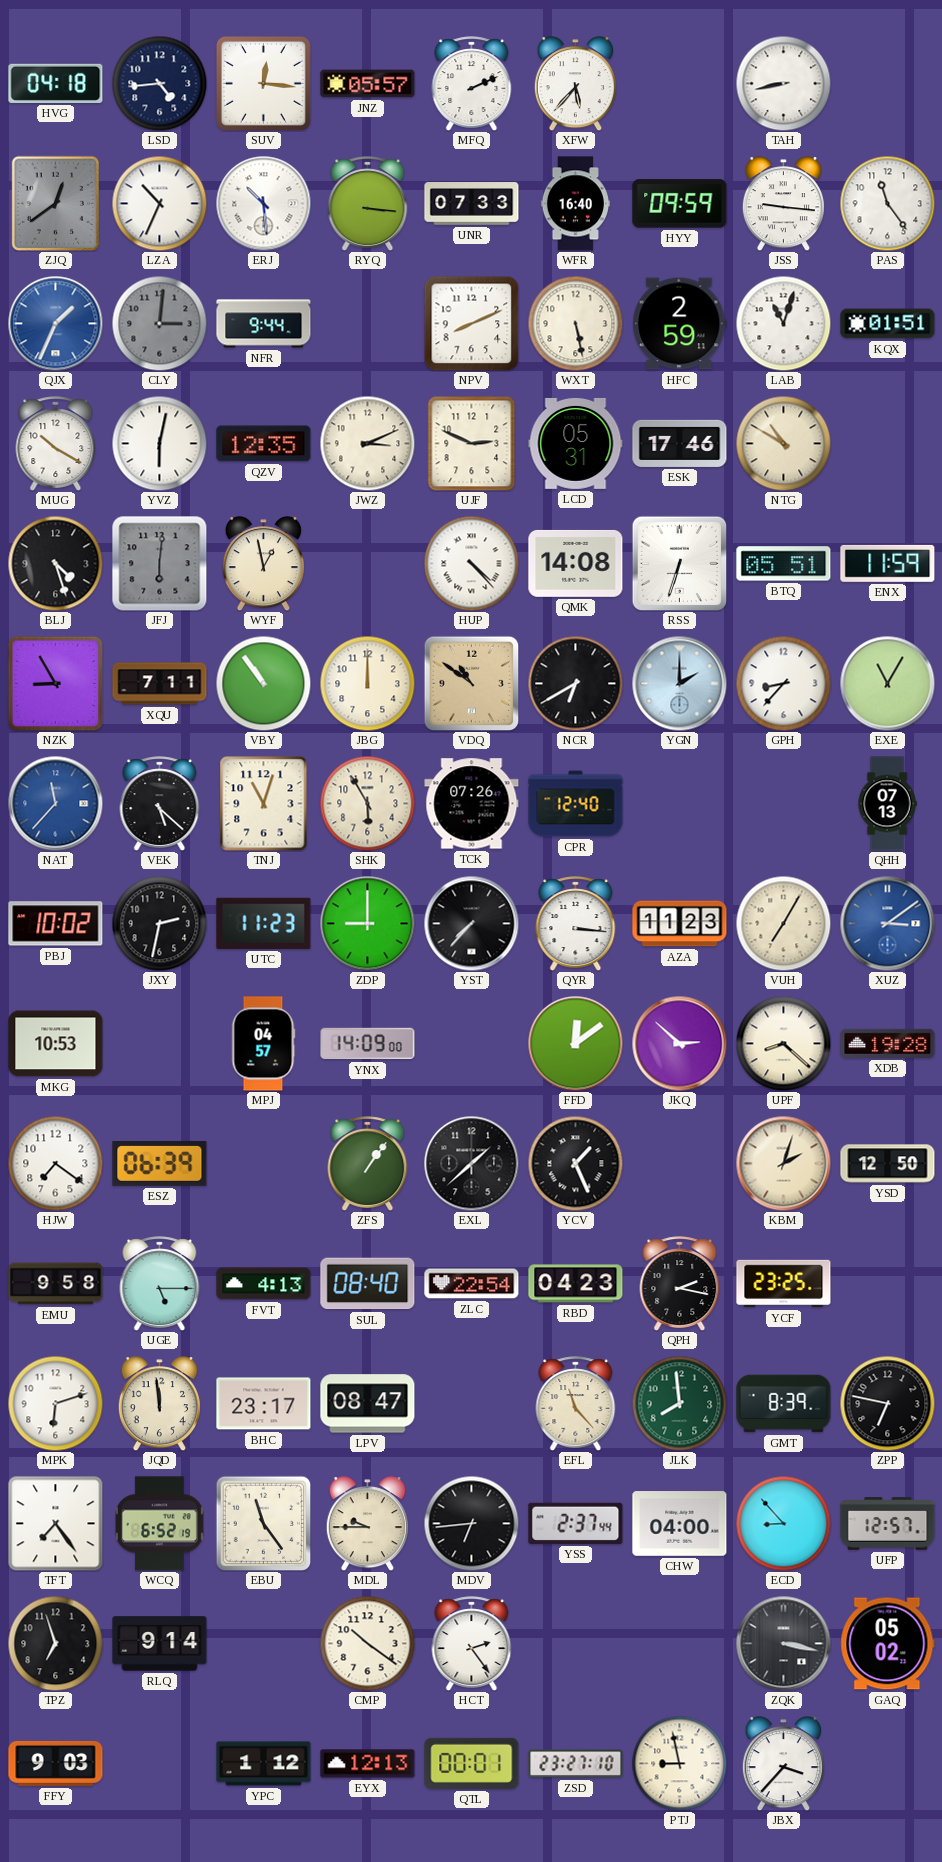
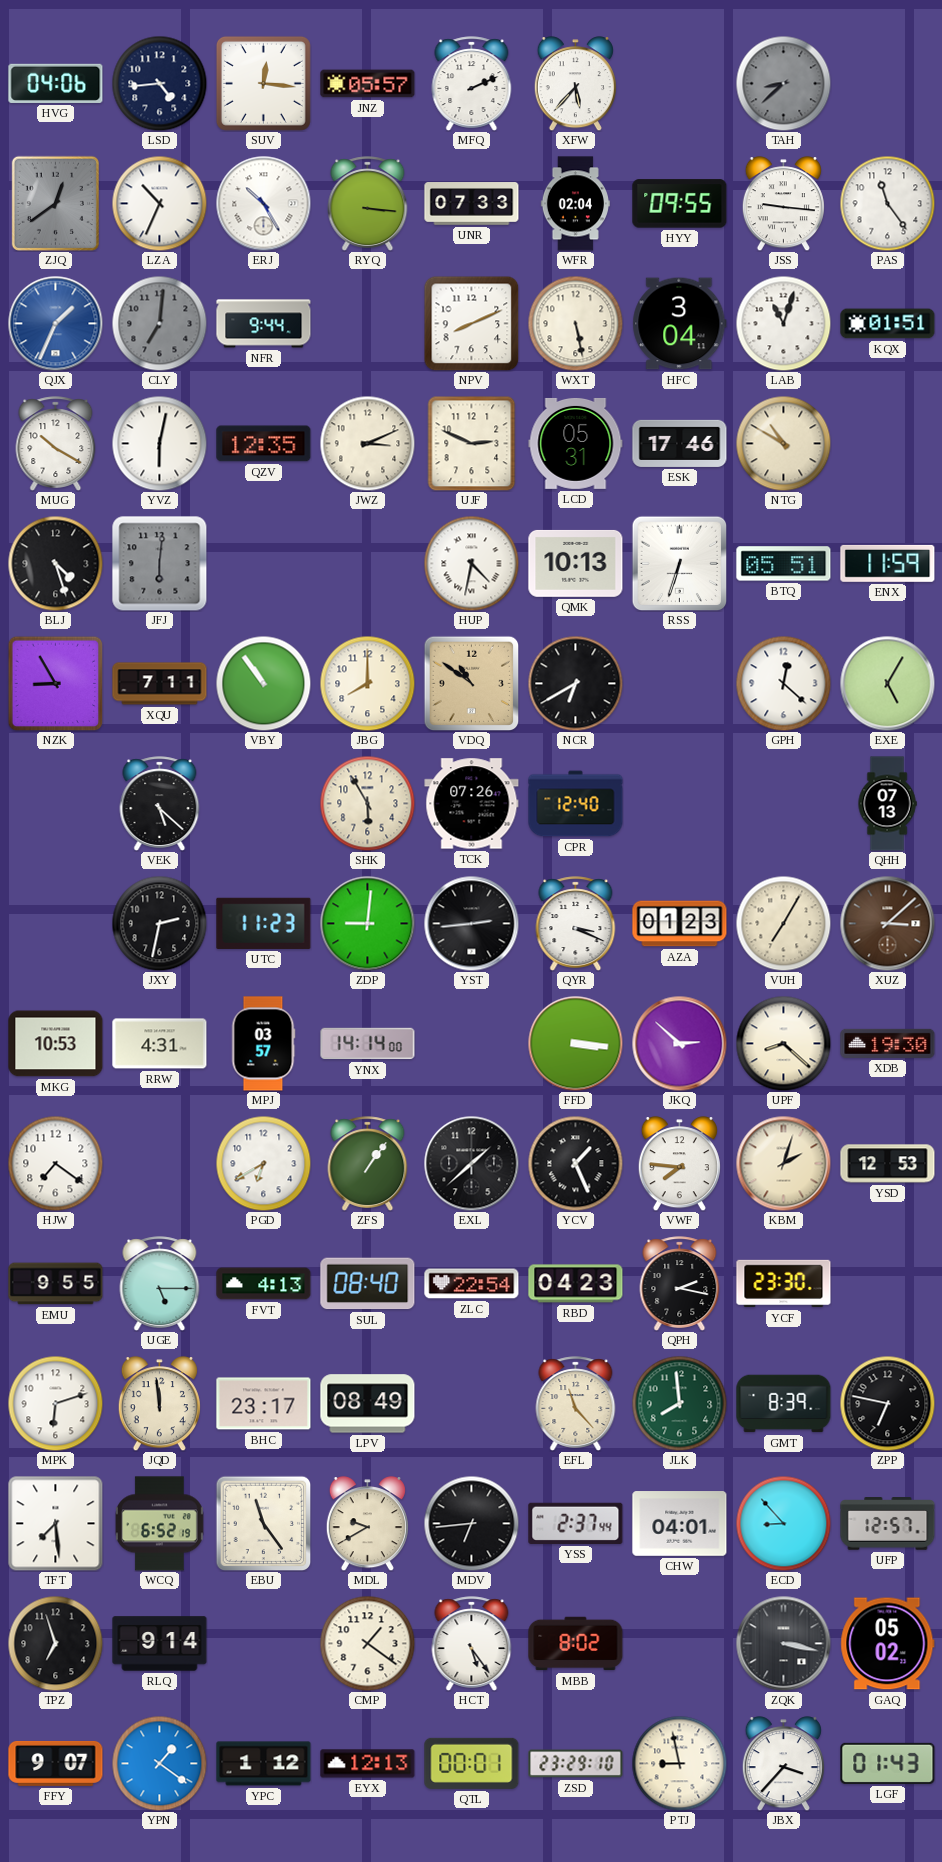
HVG: 04:18 -> 04:06
TAH: 8:43 -> 8:38
TAH dial: white -> grey
ERJ: 10:29 -> 10:25
WFR: 16:40 -> 02:04
HYY: 09:59 -> 09:55
CLY: 3:01 -> 7:01
HFC: 2:59 -> 3:04
WYF: 12:58 -> none
HUP: 4:23 -> 4:32
QMK: 14:08 -> 10:13
JBG: 12:00 -> 8:00
YGN: 2:00 -> none
GPH: 8:37 -> 12:22
EXE: 11:05 -> 5:05
NAT: 11:37 -> none
TNJ: 11:03 -> none
PBJ: 10:02 -> none
ZDP: 9:00 -> 9:01
YST: 7:37 -> 2:44
QYR: 3:16 -> 3:19
AZA: 11:23 -> 01:23
XUZ: 3:09 -> 3:08
XUZ dial: blue -> brown
RRW: none -> 4:31
MPJ: 04:57 -> 03:57
YNX: 14:09 -> 14:14
FFD: 12:09 -> 3:16
XDB: 19:28 -> 19:30
ESZ: 06:39 -> none
PGD: none -> 6:40
VWF: none -> 7:46
YSD: 12:50 -> 12:53
EMU: 9:58 -> 9:55
YCF: 23:25 -> 23:30
LPV: 08:47 -> 08:49
TFT: 7:24 -> 7:29
MDL: 9:45 -> 9:40
CHW: 04:00 -> 04:01
CMP: 10:21 -> 1:21
HCT: 2:24 -> 5:24
MBB: none -> 8:02
FFY: 9:03 -> 9:07
YPN: none -> 1:21
ZSD: 23:27 -> 23:29
LGF: none -> 01:43
